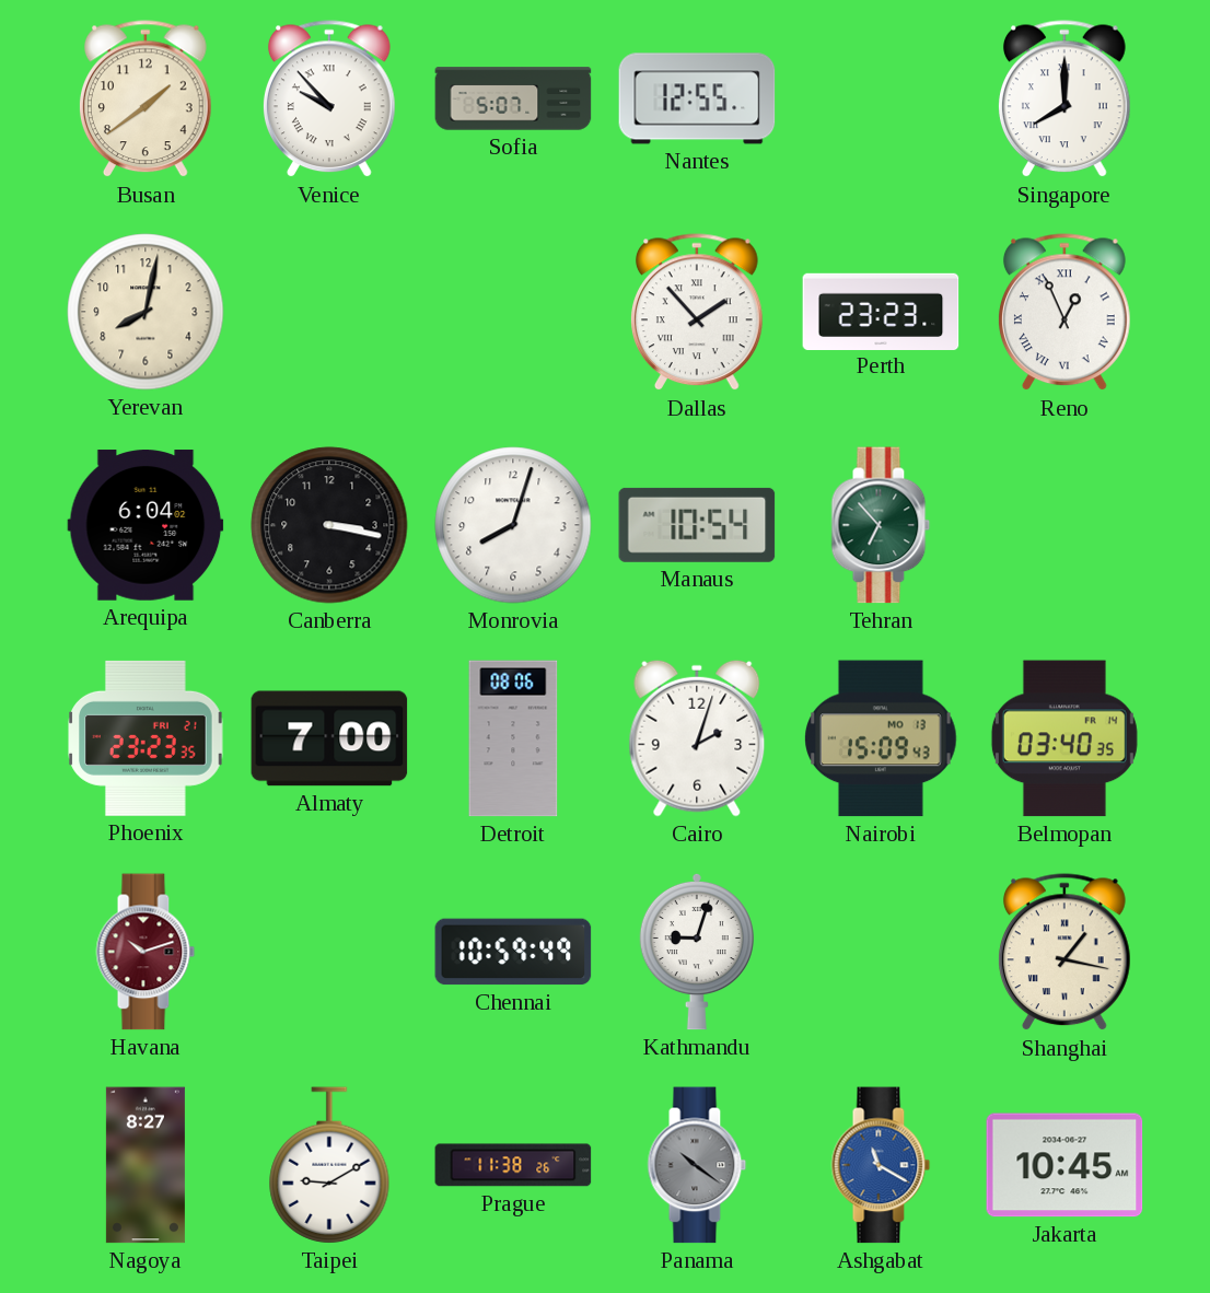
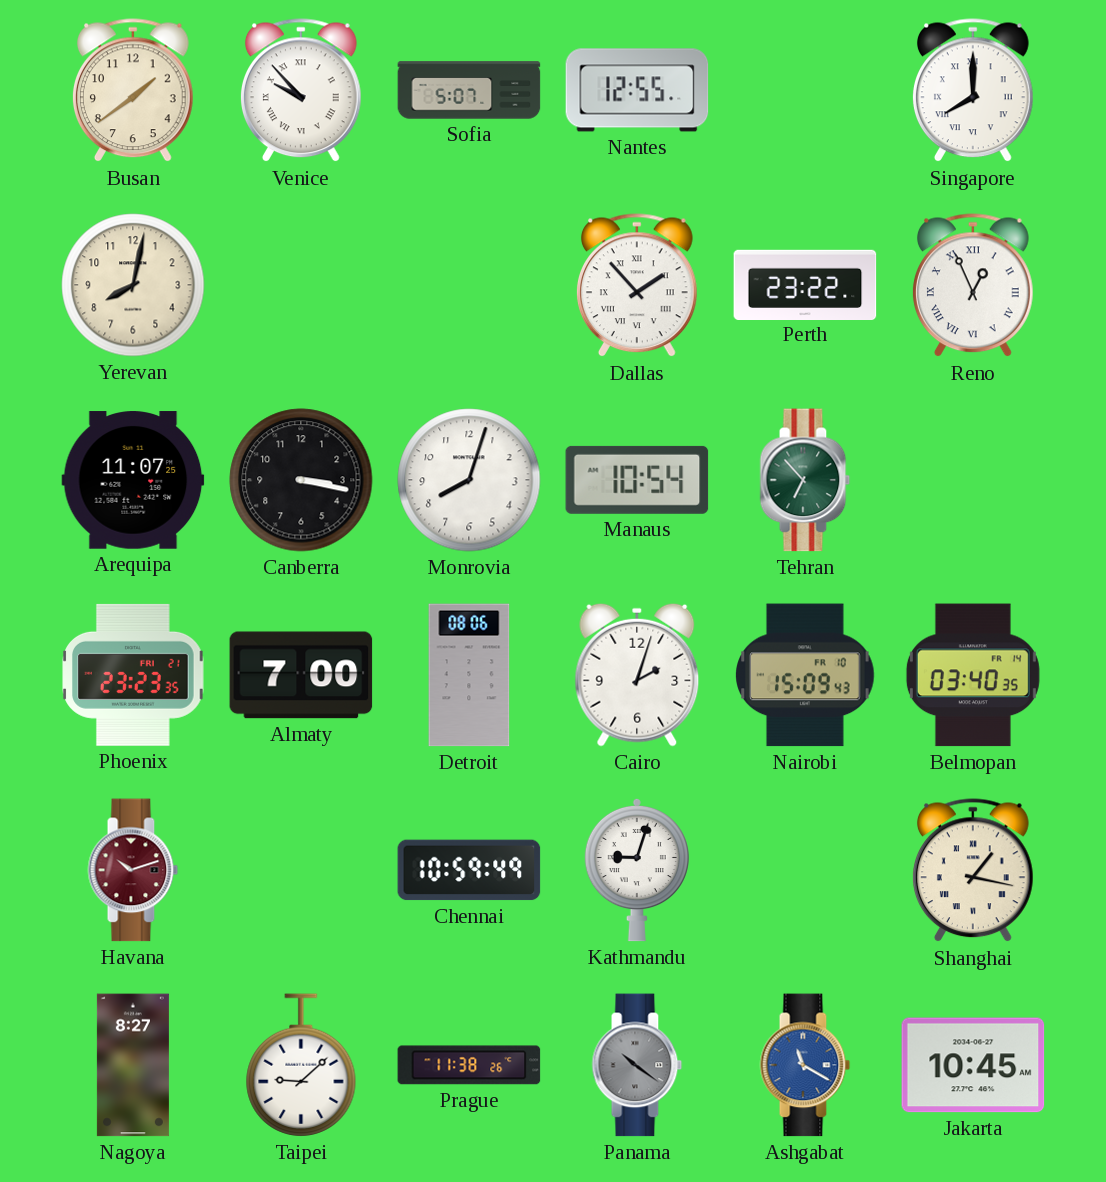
Perth: 23:23 -> 23:22
Arequipa: 6:04 -> 11:07
Nairobi date: MO 13 -> FR 10
Taipei: 9:10 -> 9:08
